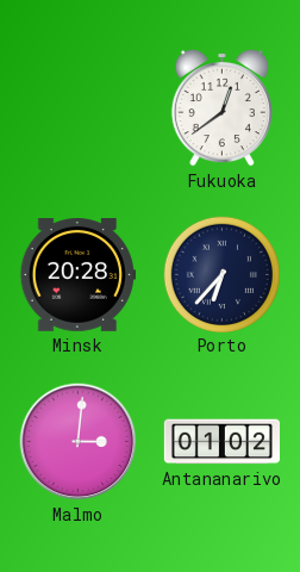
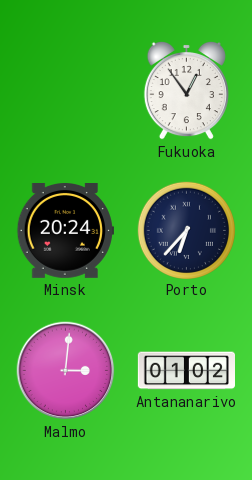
Fukuoka: 12:39 -> 12:54
Minsk: 20:28 -> 20:24
